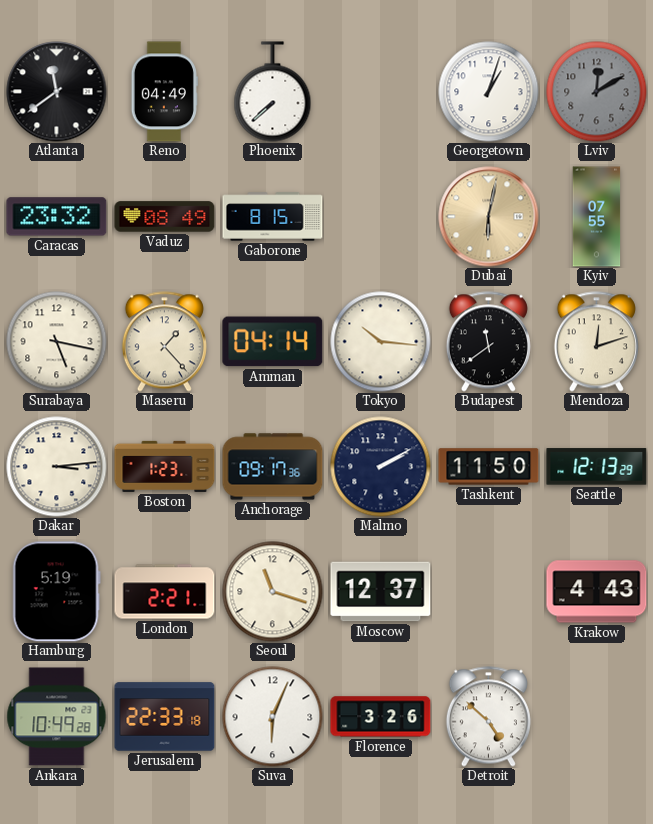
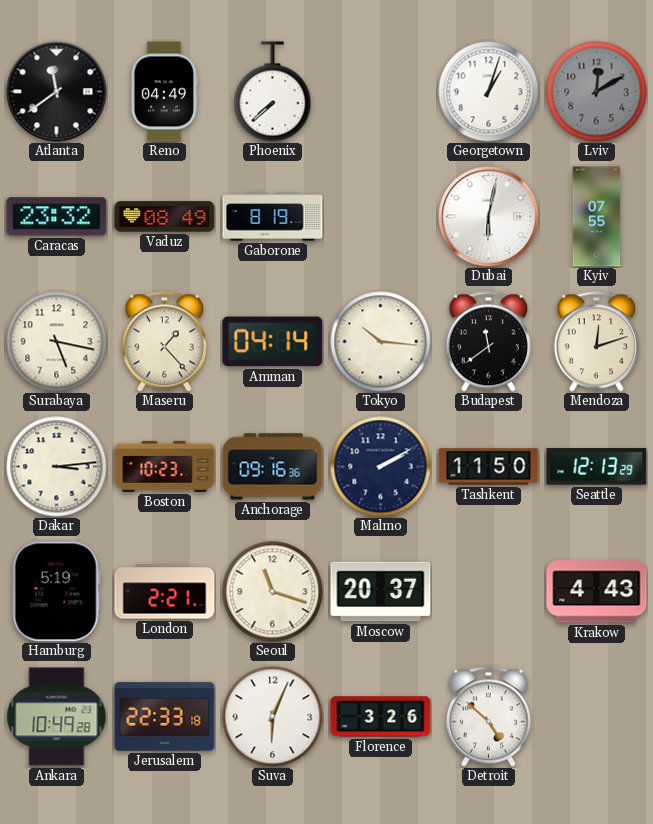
Gaborone: 8:15 -> 8:19
Dubai dial: champagne -> white
Boston: 1:23 -> 10:23
Anchorage: 09:17 -> 09:16
Moscow: 12:37 -> 20:37
